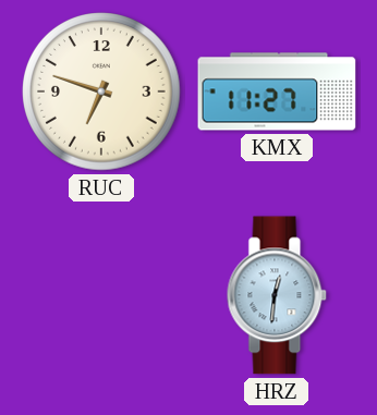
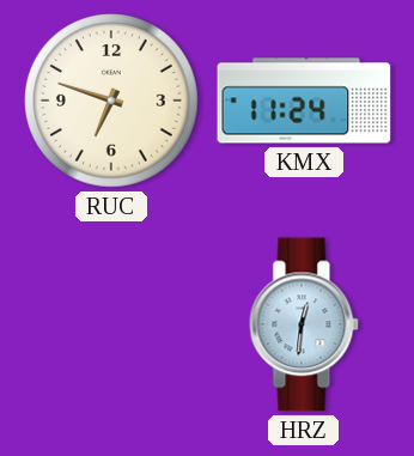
KMX: 11:27 -> 11:24
